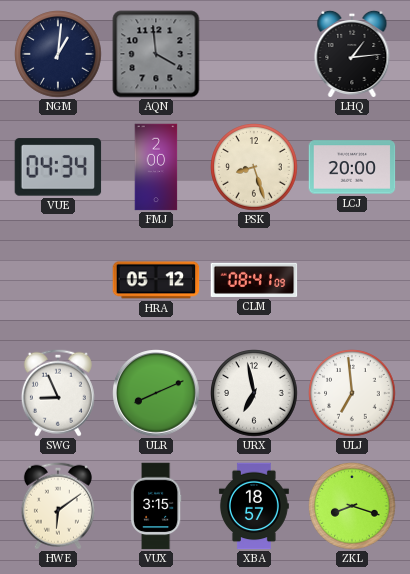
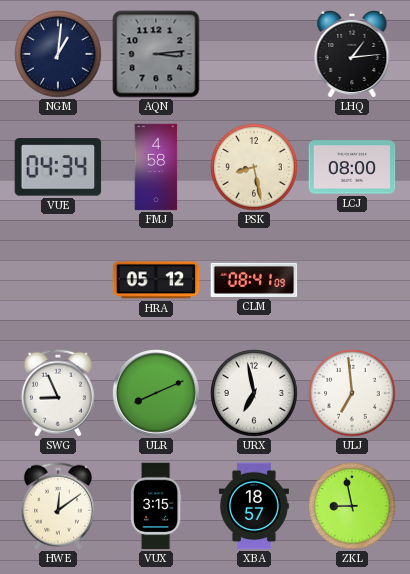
AQN: 3:59 -> 3:14
FMJ: 2:00 -> 4:58
PSK: 8:27 -> 8:28
LCJ: 20:00 -> 08:00
HWE: 6:09 -> 12:09
ZKL: 8:18 -> 8:58
